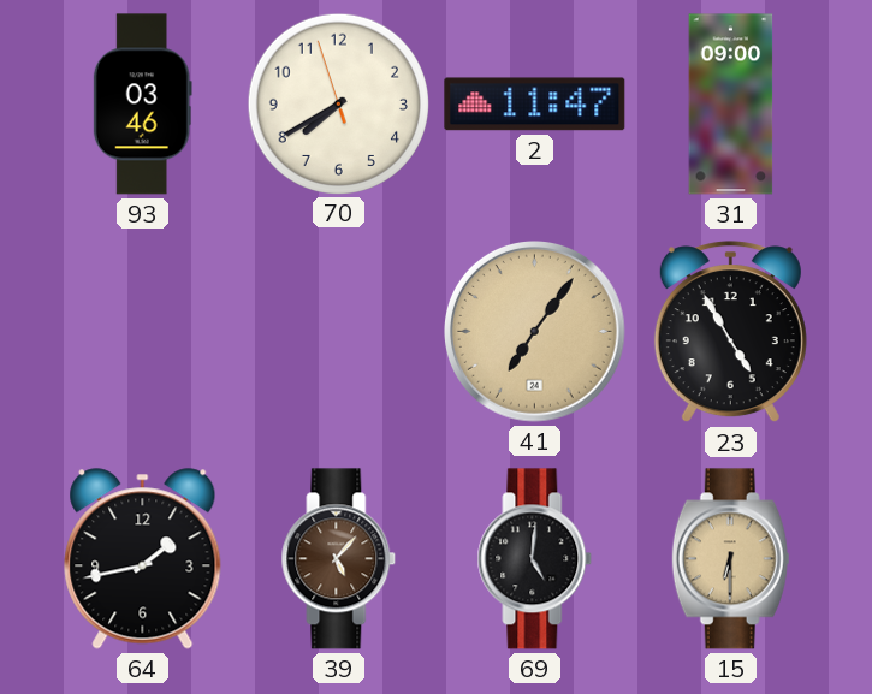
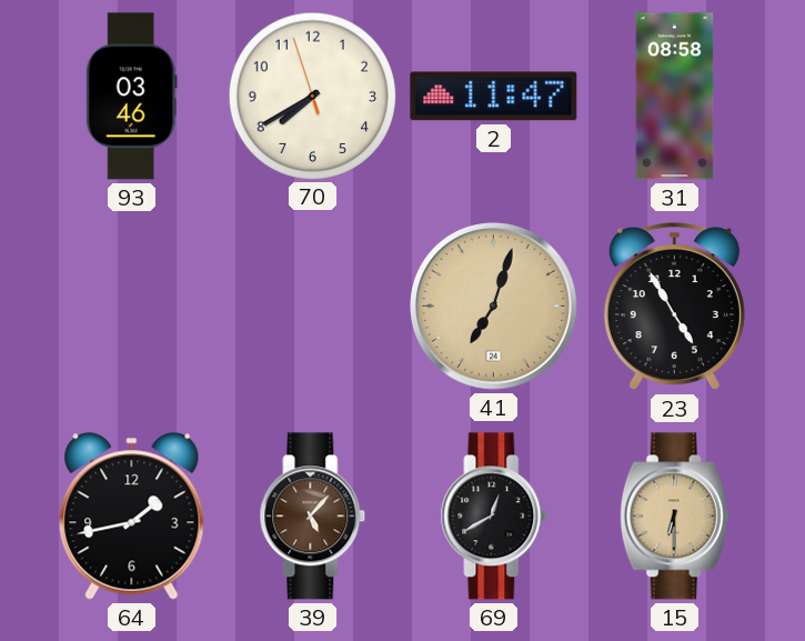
31: 09:00 -> 08:58
41: 7:06 -> 7:03
69: 5:01 -> 12:40
